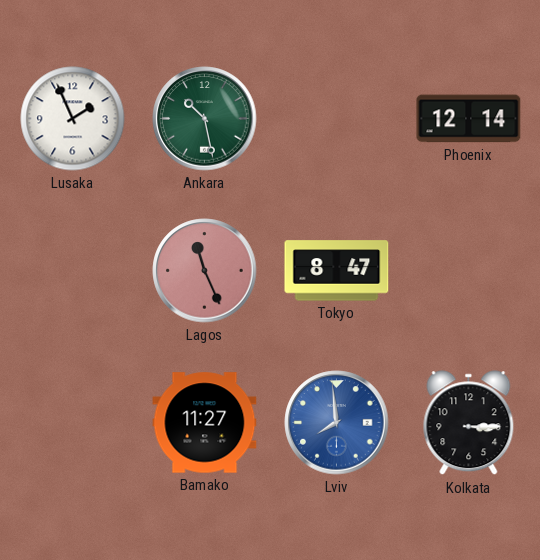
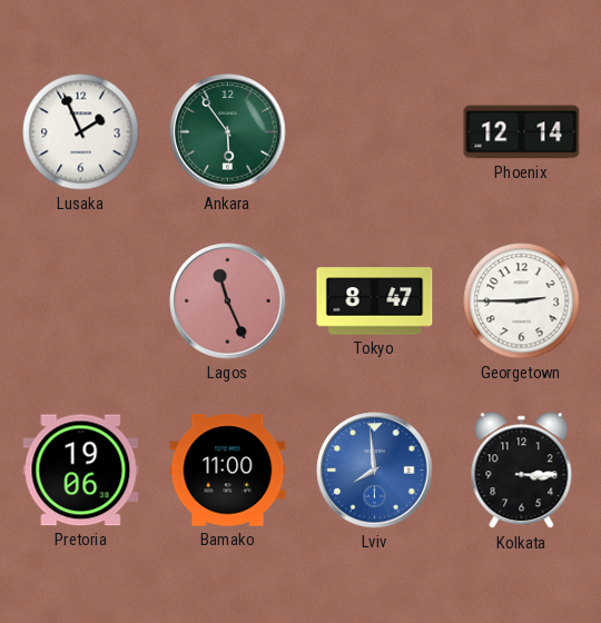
Ankara: 10:28 -> 5:54
Georgetown: none -> 2:45
Pretoria: none -> 19:06
Bamako: 11:27 -> 11:00
